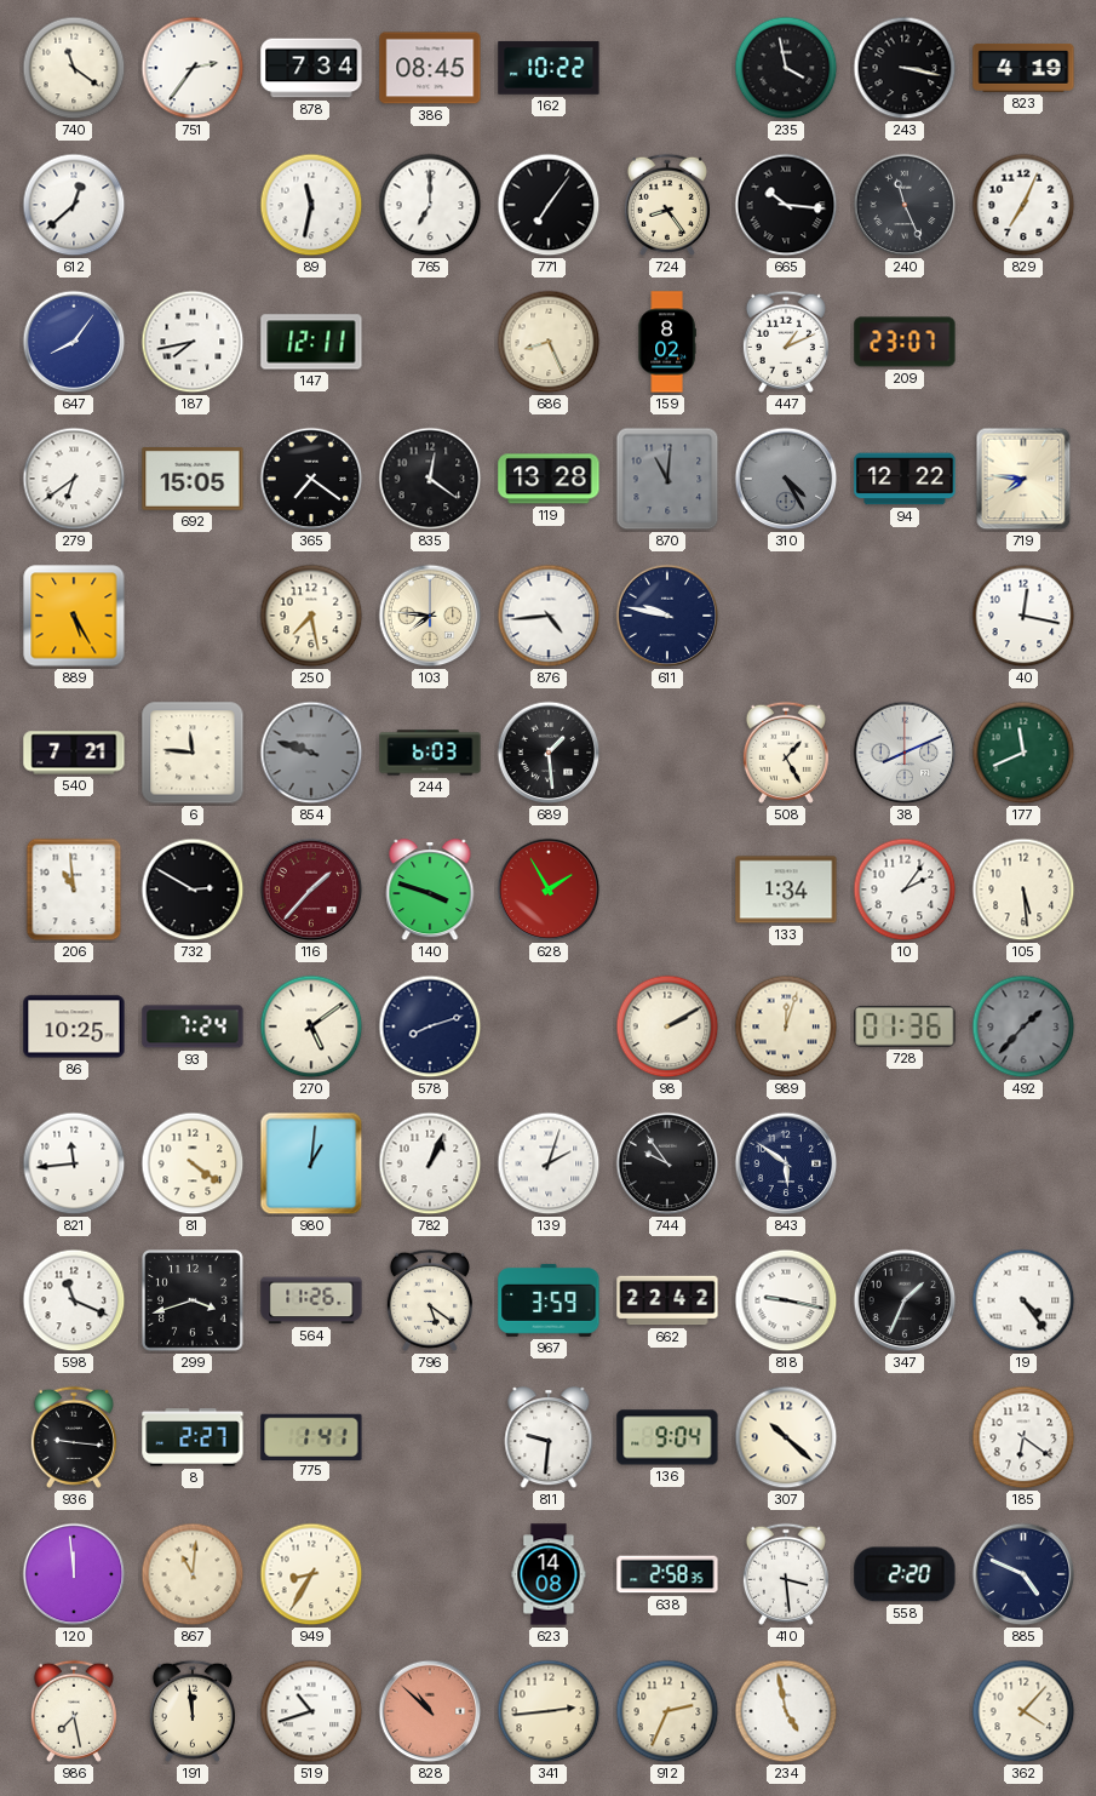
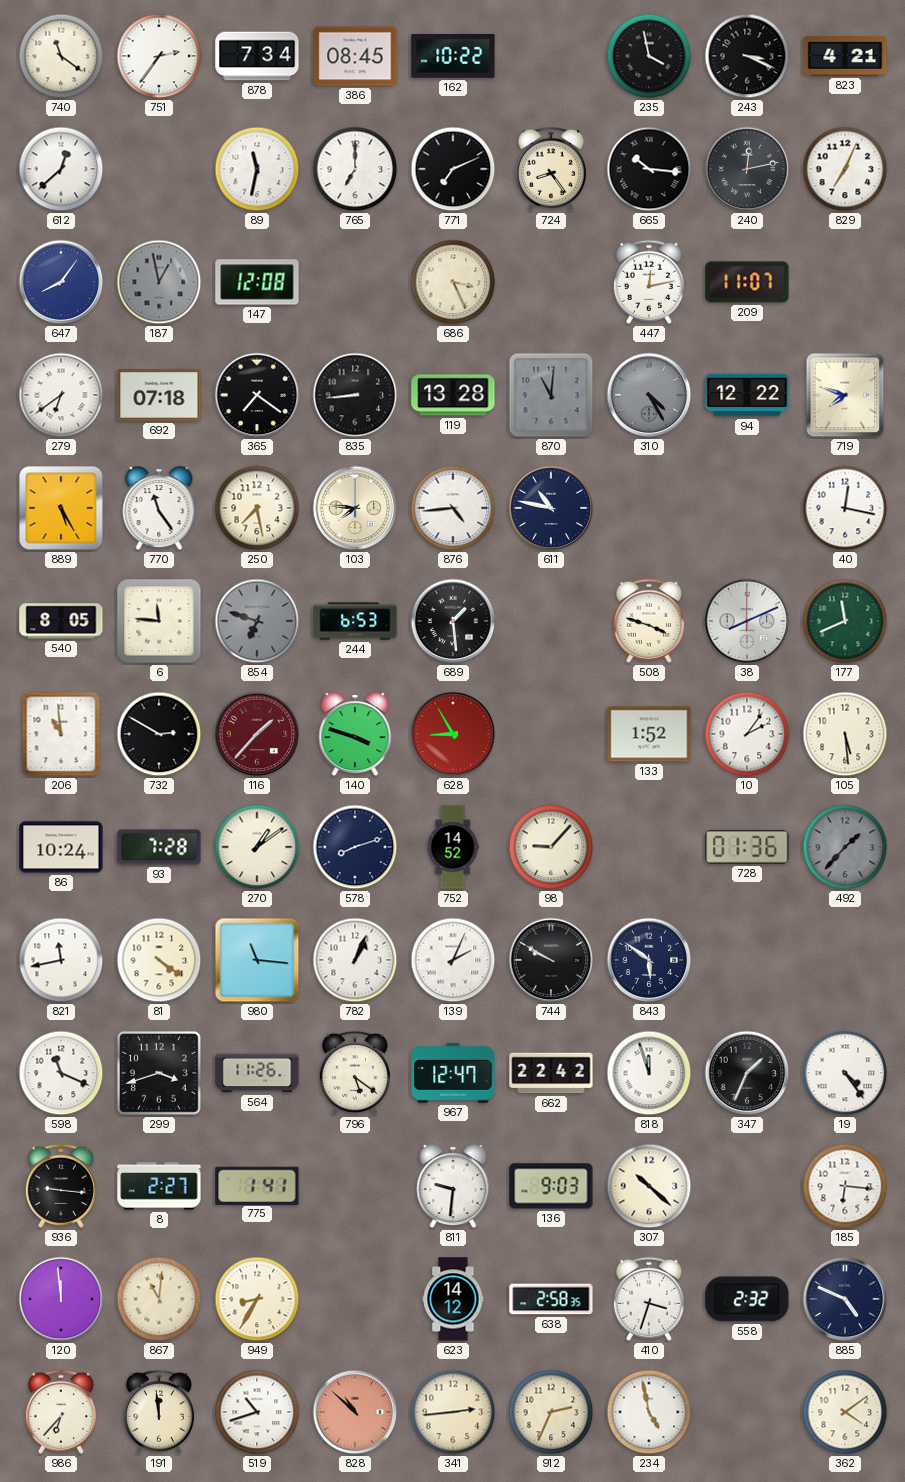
243: 3:17 -> 3:19
823: 4:19 -> 4:21
771: 7:06 -> 7:11
240: 11:26 -> 12:13
187: 7:43 -> 12:58
187 dial: white -> grey
147: 12:11 -> 12:08
686: 8:26 -> 3:26
159: 8:02 -> none
447: 1:11 -> 12:13
209: 23:07 -> 11:07
692: 15:05 -> 07:18
835: 12:21 -> 8:44
719: 7:46 -> 7:48
770: none -> 11:24
611: 9:47 -> 10:47
540: 7:21 -> 8:05
854: 9:48 -> 6:48
244: 6:03 -> 6:53
508: 1:25 -> 3:48
628: 1:55 -> 8:55
133: 1:34 -> 1:52
86: 10:25 -> 10:24
93: 7:24 -> 7:28
270: 5:09 -> 1:09
752: none -> 14:52
98: 2:10 -> 9:07
989: 12:03 -> none
821: 11:44 -> 11:43
980: 1:01 -> 11:16
139: 2:03 -> 2:04
744: 9:54 -> 9:50
967: 3:59 -> 12:47
818: 9:17 -> 11:57
136: 9:04 -> 9:03
185: 6:21 -> 6:16
623: 14:08 -> 14:12
410: 3:29 -> 3:33
558: 2:20 -> 2:32
986: 7:28 -> 6:37
362: 4:07 -> 4:09
